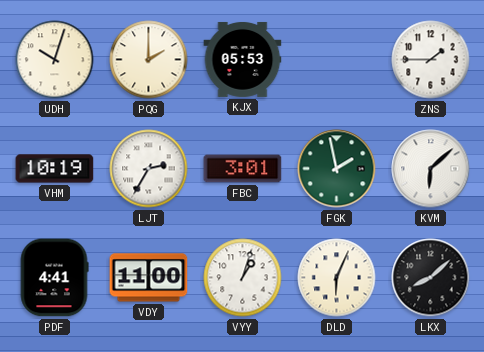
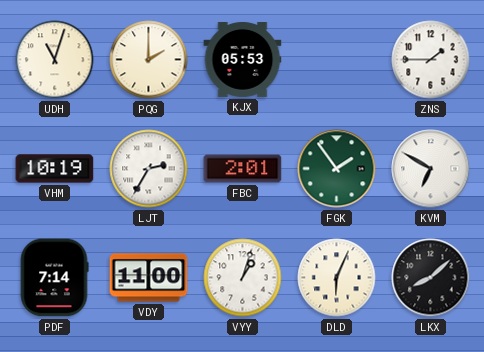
UDH: 10:03 -> 11:03
FBC: 3:01 -> 2:01
FGK: 1:58 -> 1:54
KVM: 6:08 -> 6:50
PDF: 4:41 -> 7:14
